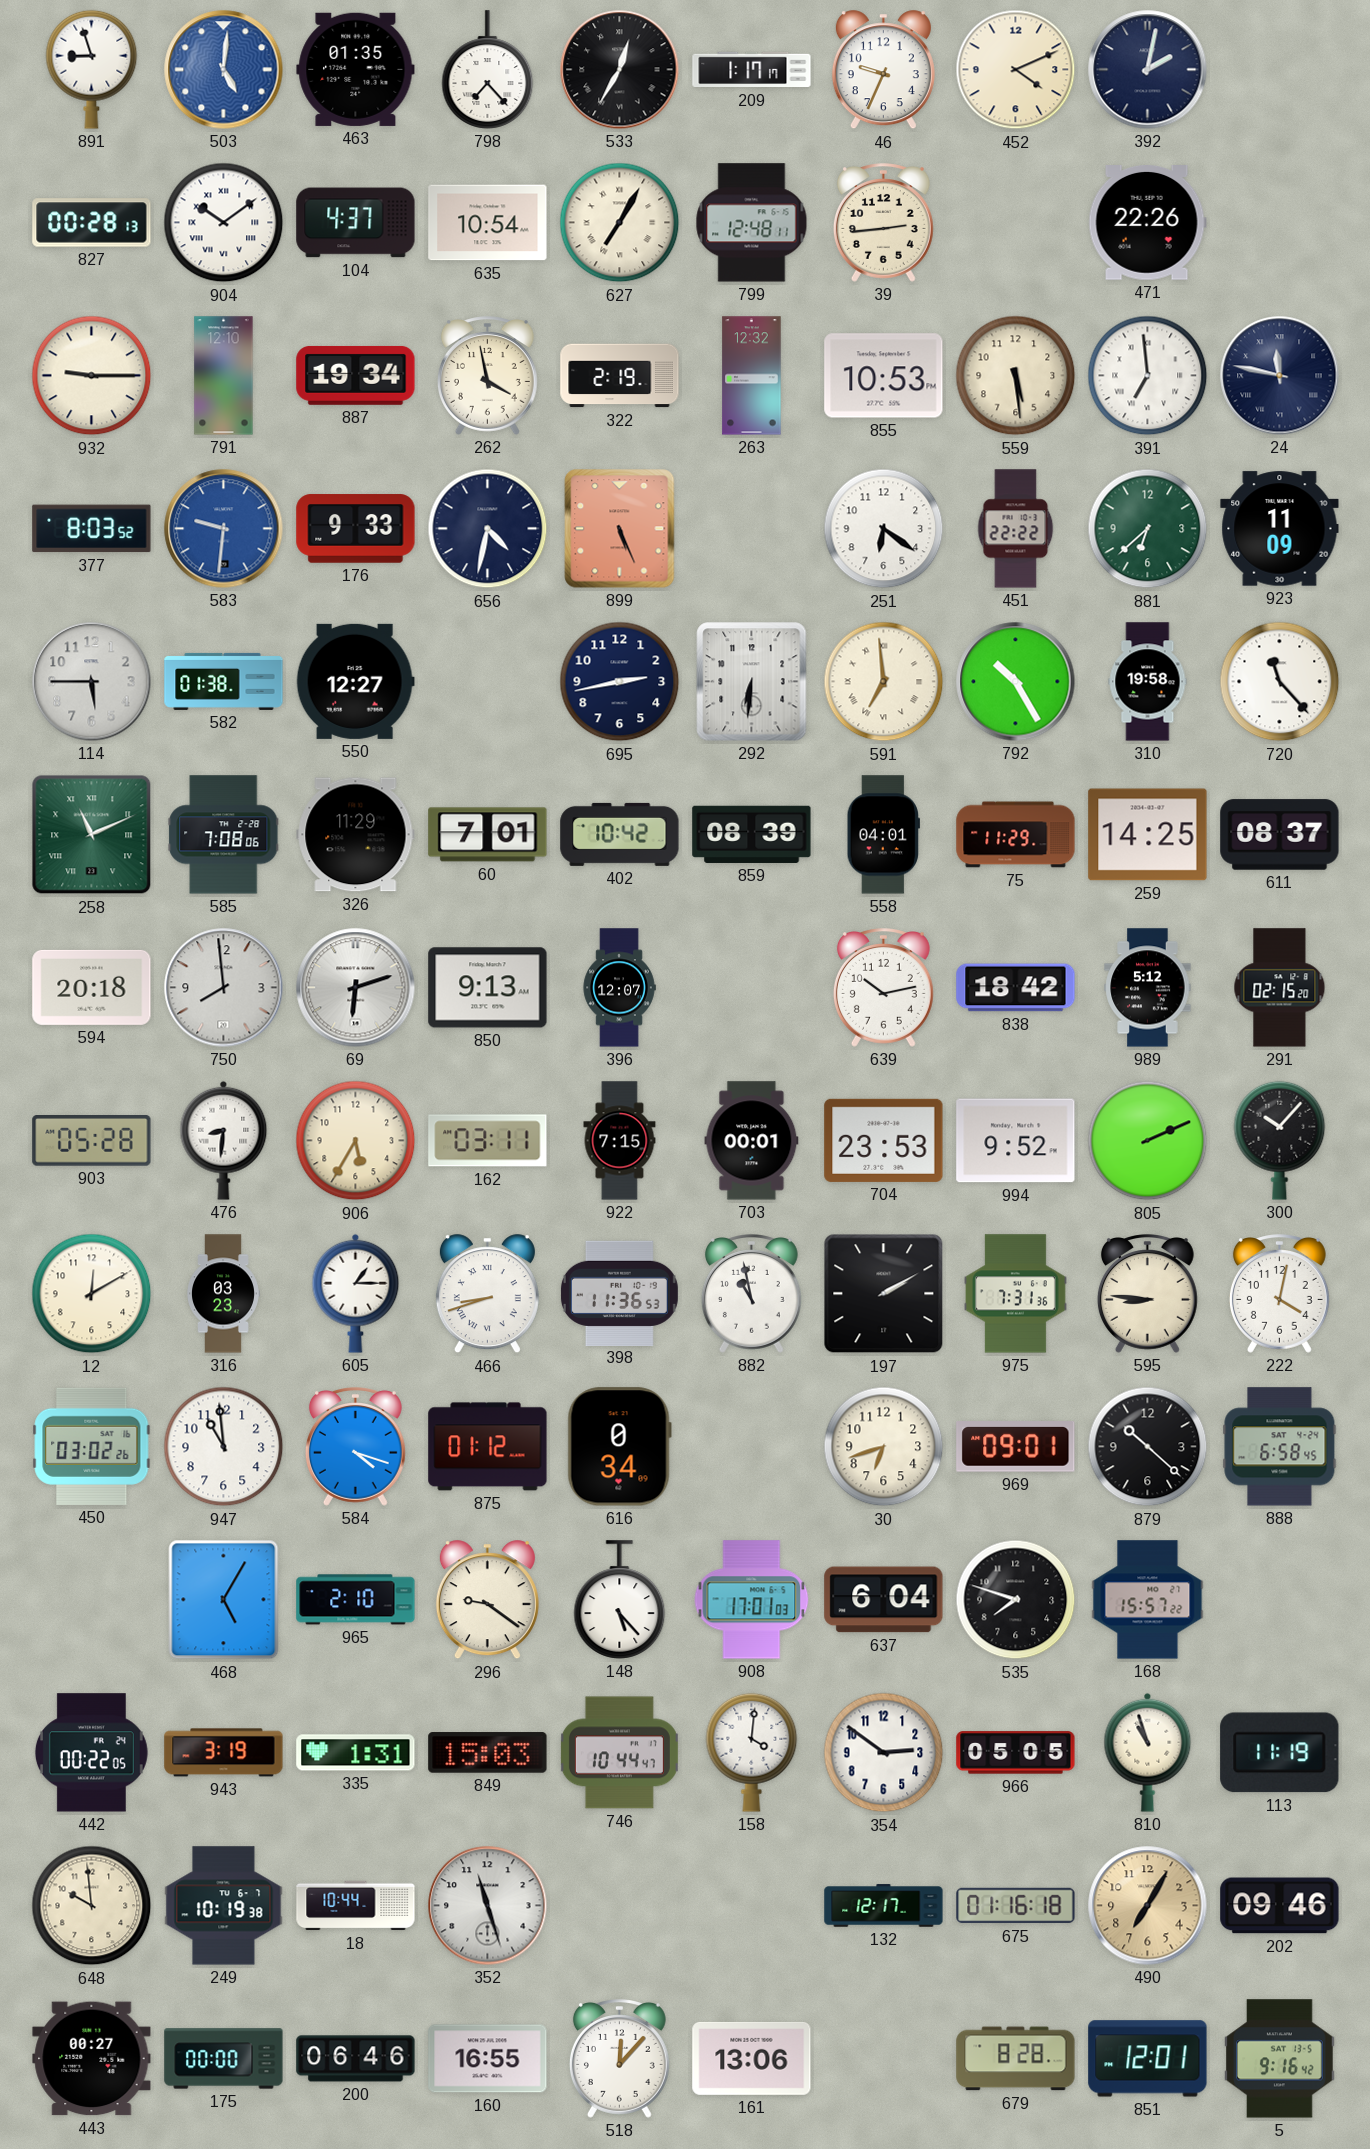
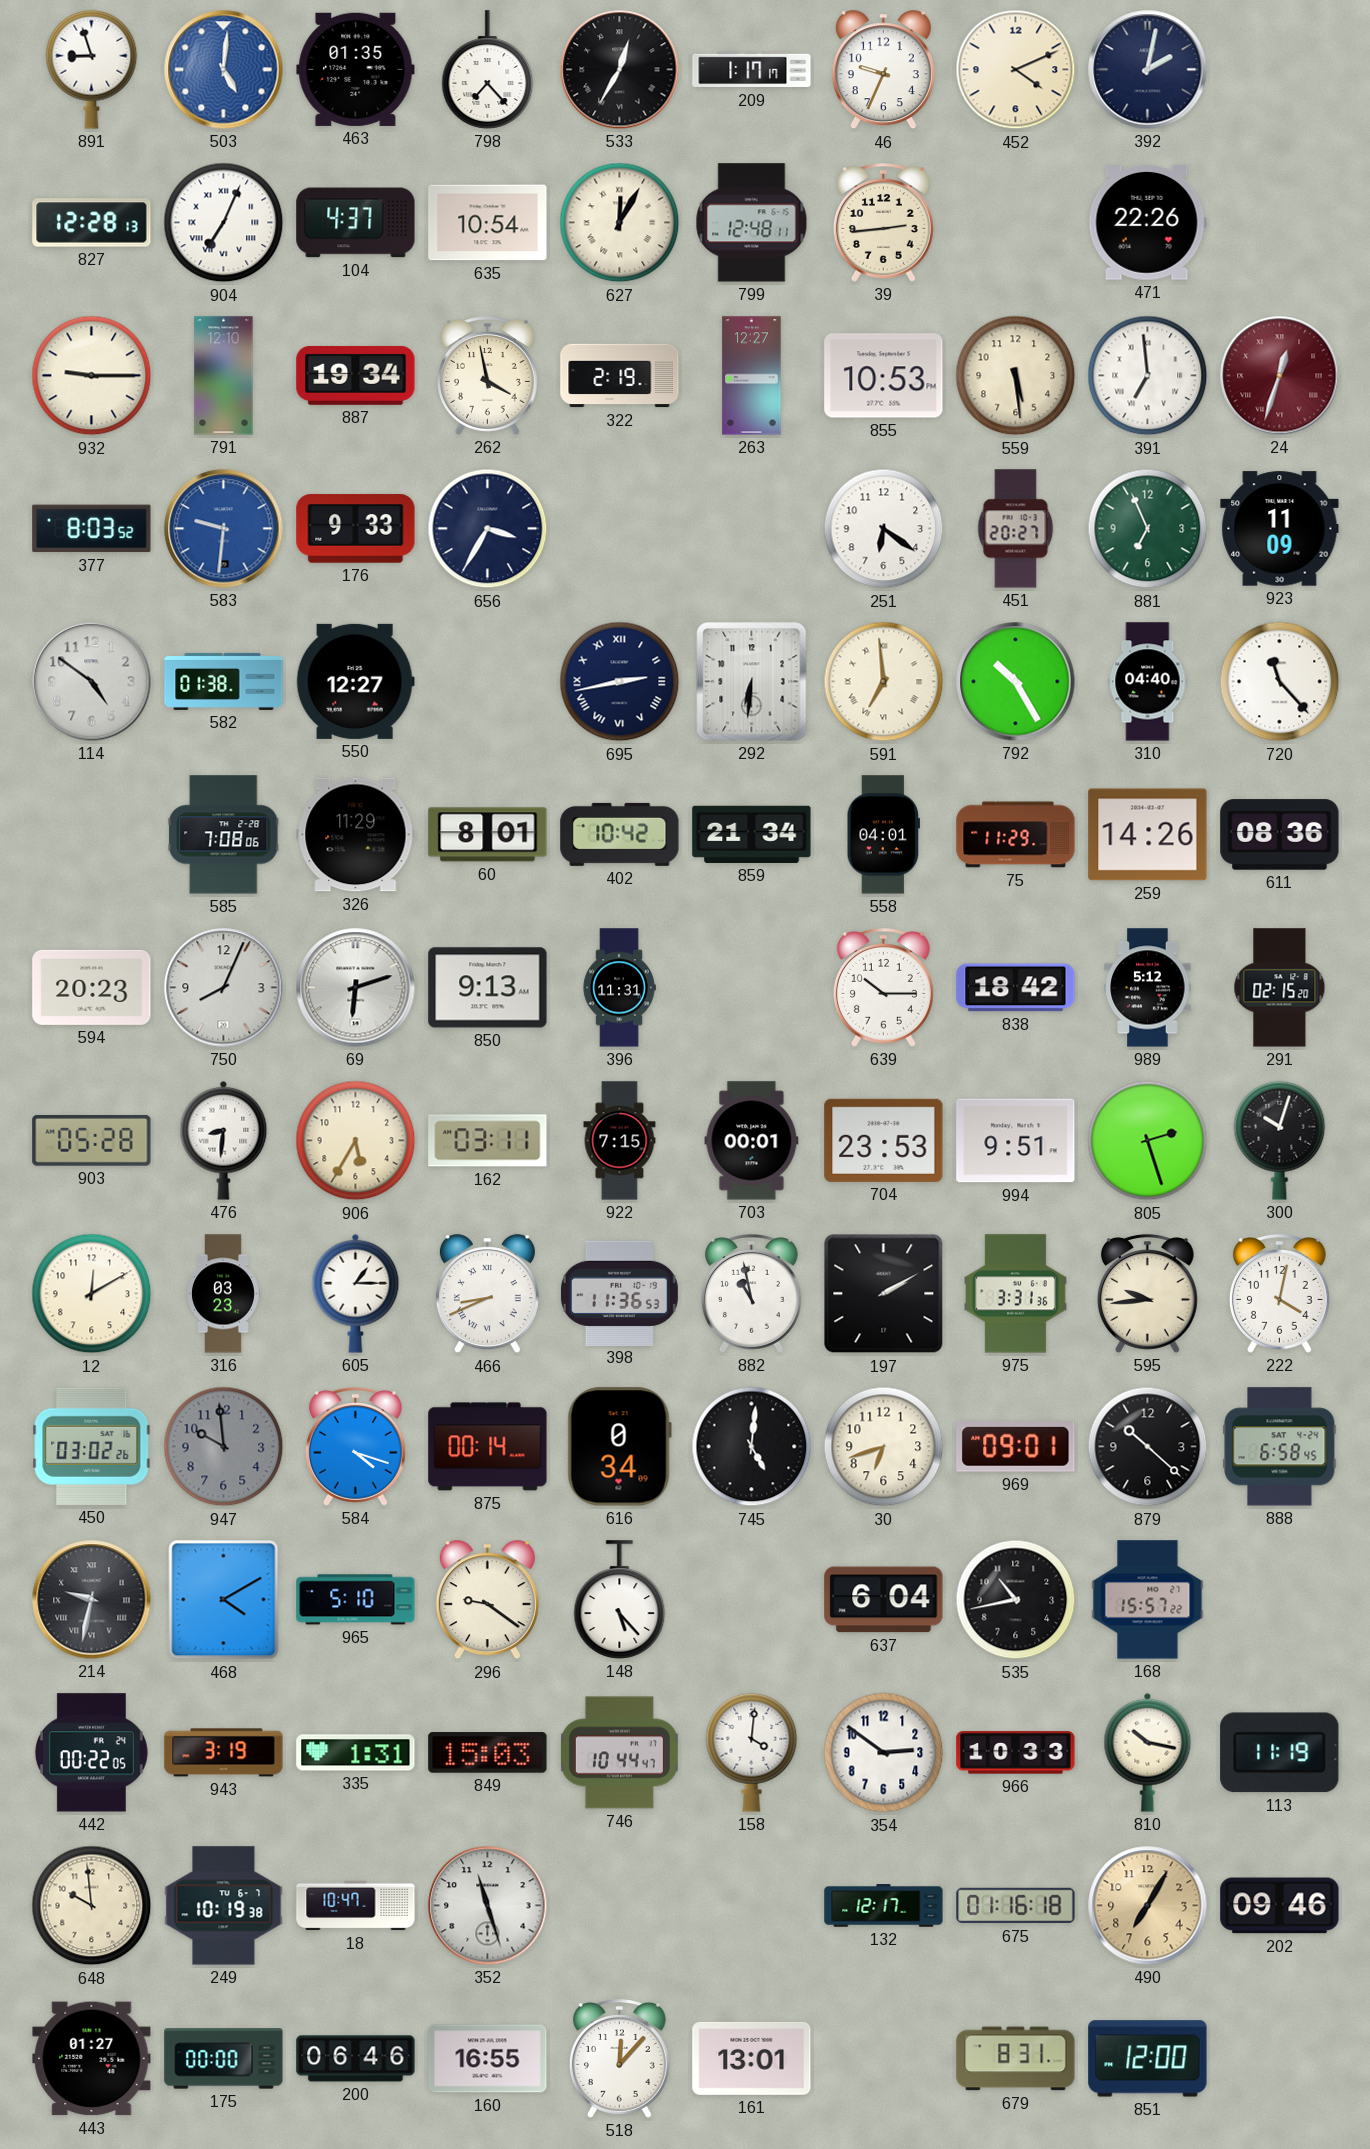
827: 00:28 -> 12:28
904: 10:09 -> 7:04
627: 7:05 -> 12:05
263: 12:32 -> 12:27
24: 11:47 -> 12:33
24 dial: navy -> burgundy
656: 4:32 -> 3:35
899: 5:26 -> none
451: 22:22 -> 20:27
881: 6:38 -> 6:56
114: 5:45 -> 4:51
695 numerals: Arabic -> Roman
310: 19:58 -> 04:40
258: 11:11 -> none
60: 7:01 -> 8:01
859: 08:39 -> 21:34
259: 14:25 -> 14:26
611: 08:37 -> 08:36
594: 20:18 -> 20:23
750: 7:59 -> 8:04
396: 12:07 -> 11:31
639: 10:13 -> 10:15
994: 9:52 -> 9:51
805: 2:11 -> 2:27
300: 10:07 -> 10:03
466: 8:42 -> 8:41
975: 7:31 -> 3:31
595: 8:46 -> 9:44
947: 10:59 -> 9:59
947 dial: white -> grey
875: 01:12 -> 00:14
745: none -> 5:01
214: none -> 9:32
468: 5:05 -> 4:10
965: 2:10 -> 5:10
908: 17:01 -> none
535: 7:48 -> 10:43
966: 05:05 -> 10:33
810: 10:57 -> 10:17
18: 10:44 -> 10:47
443: 00:27 -> 01:27
161: 13:06 -> 13:01
679: 8:28 -> 8:31
851: 12:01 -> 12:00
5: 9:16 -> none
